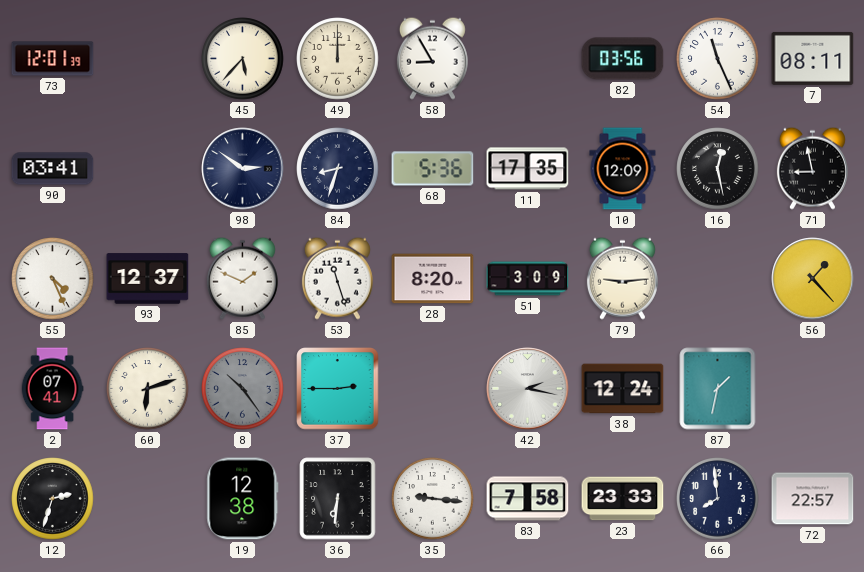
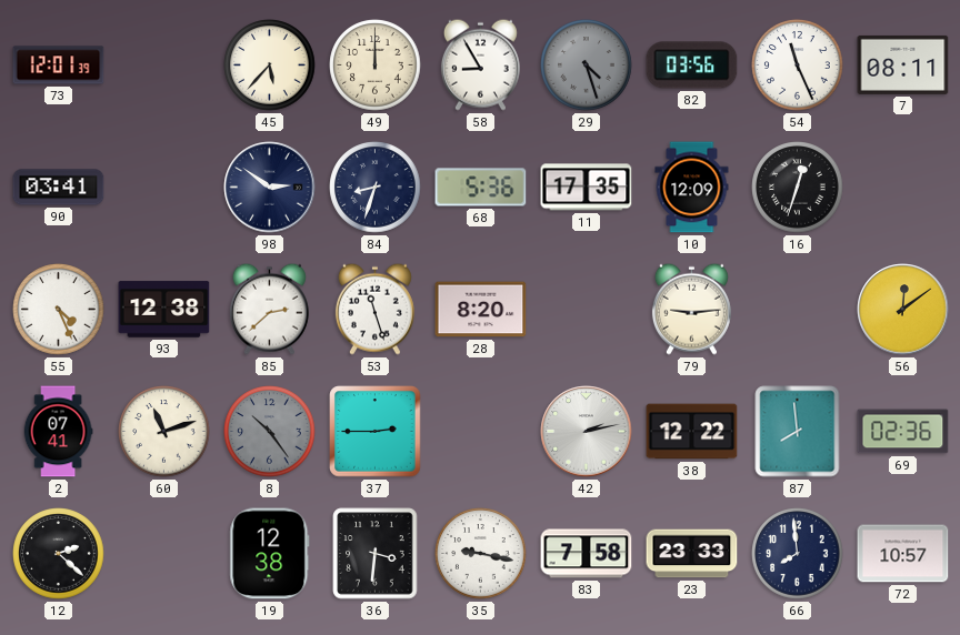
29: none -> 4:27
16: 12:28 -> 12:33
71: 8:58 -> none
93: 12:37 -> 12:38
85: 1:49 -> 2:38
51: 3:09 -> none
56: 1:23 -> 12:09
60: 6:12 -> 11:12
42: 2:17 -> 2:13
38: 12:24 -> 12:22
87: 1:32 -> 7:59
69: none -> 02:36
12: 2:33 -> 2:22
36: 6:31 -> 3:31
35: 9:16 -> 9:17
72: 22:57 -> 10:57
